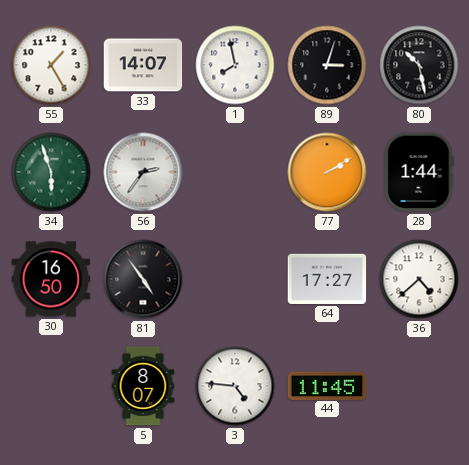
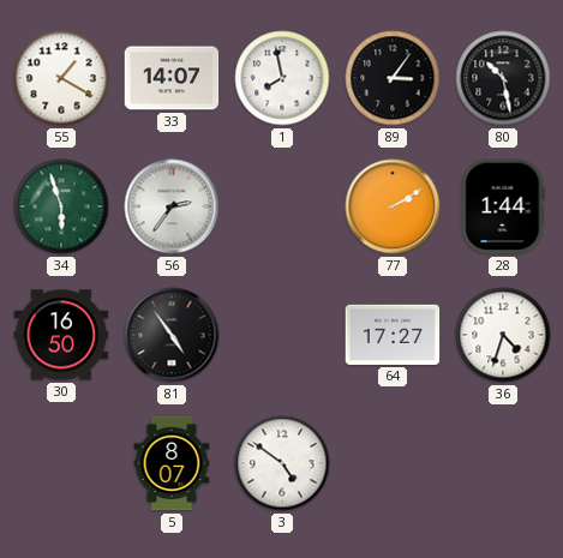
55: 1:25 -> 1:20
89: 3:03 -> 3:06
36: 4:38 -> 4:33
3: 4:46 -> 4:51
44: 11:45 -> none
